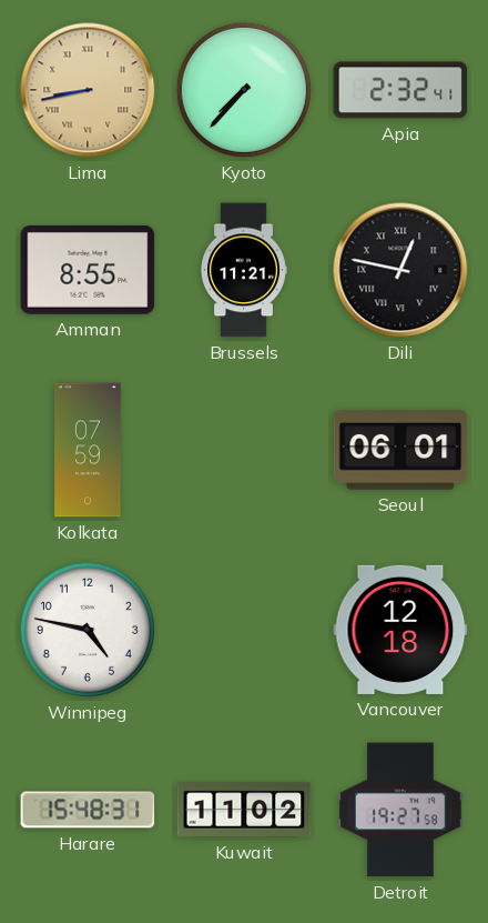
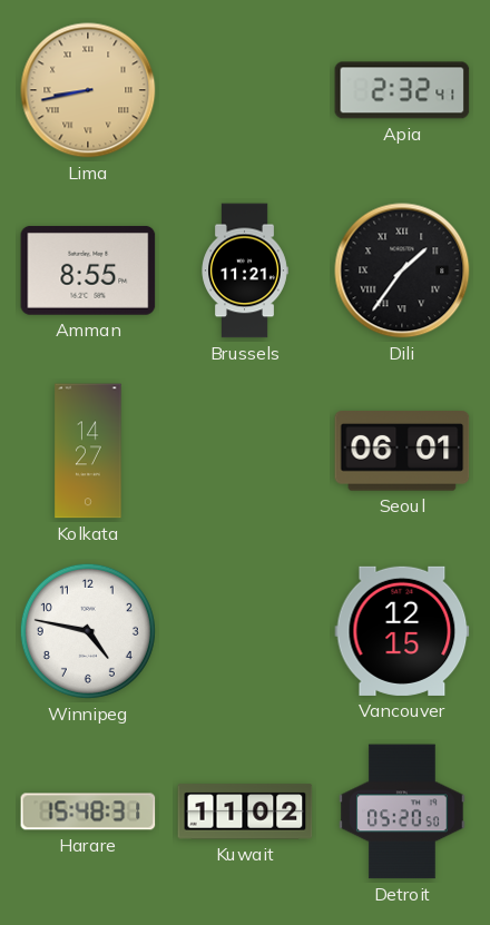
Kyoto: 7:37 -> none
Dili: 12:47 -> 1:36
Kolkata: 07:59 -> 14:27
Vancouver: 12:18 -> 12:15
Detroit: 19:27 -> 05:20
